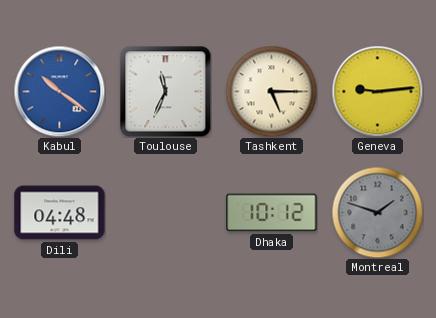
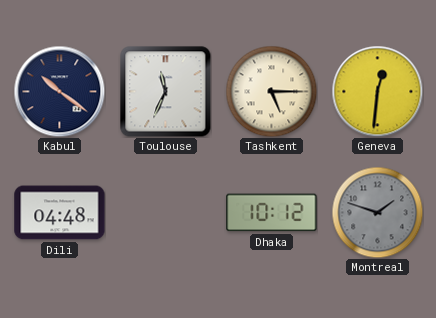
Kabul dial: blue -> navy
Geneva: 9:14 -> 12:31
